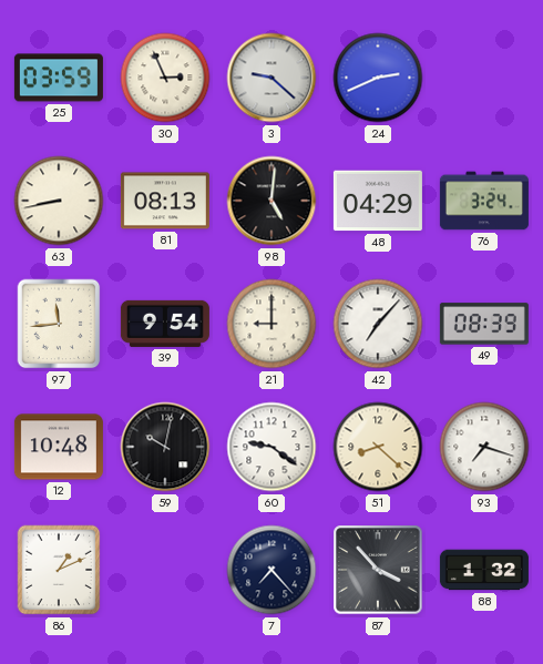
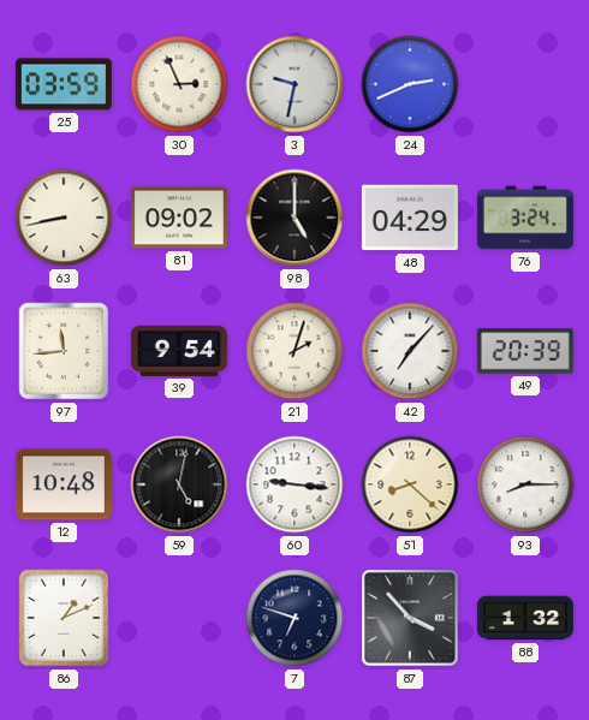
3: 9:22 -> 9:32
81: 08:13 -> 09:02
98: 5:01 -> 5:00
21: 9:00 -> 2:03
49: 08:39 -> 20:39
59: 10:02 -> 5:02
60: 9:21 -> 9:16
93: 7:18 -> 8:15
7: 7:23 -> 6:48
